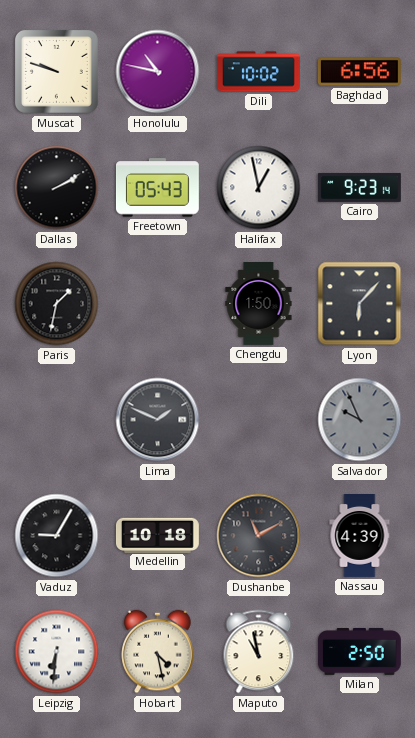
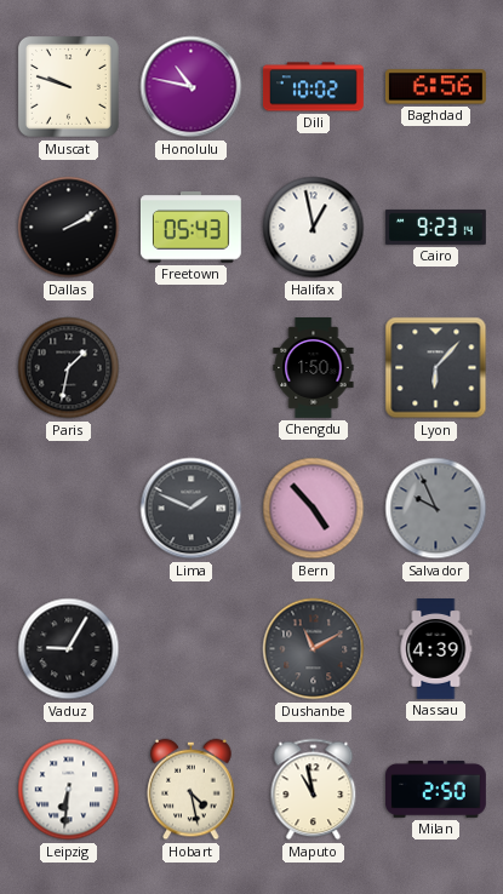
Bern: none -> 4:53
Medellin: 10:18 -> none
